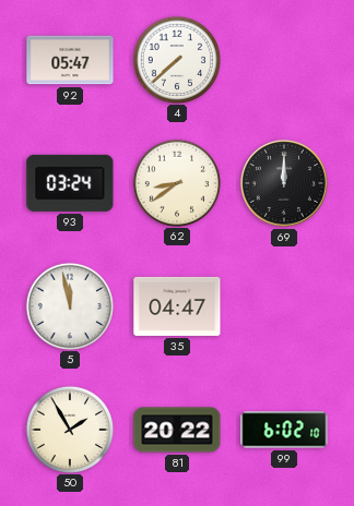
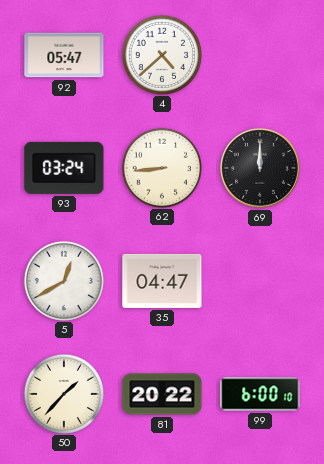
4: 7:38 -> 4:38
62: 8:39 -> 8:44
5: 11:58 -> 12:40
50: 1:55 -> 1:37
99: 6:02 -> 6:00
